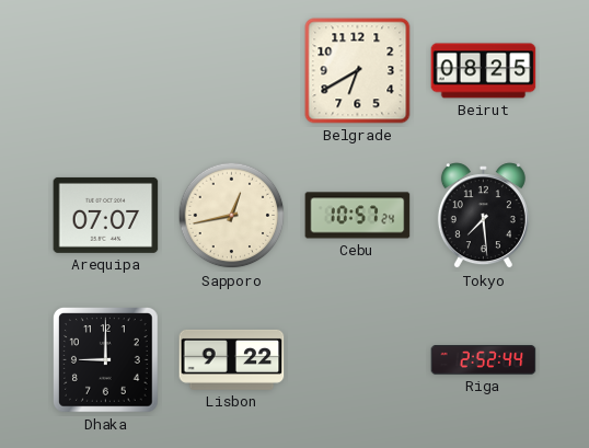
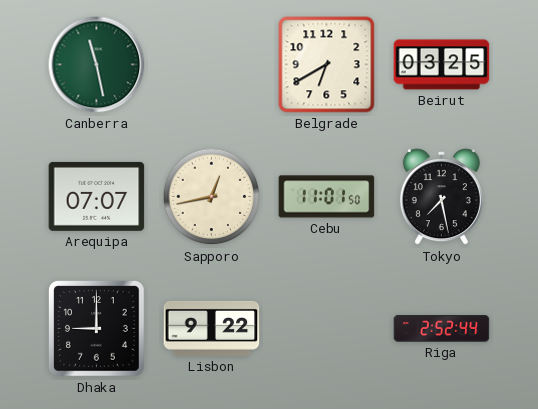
Canberra: none -> 11:28
Beirut: 08:25 -> 03:25
Cebu: 10:57 -> 11:01
Tokyo: 7:29 -> 7:28
